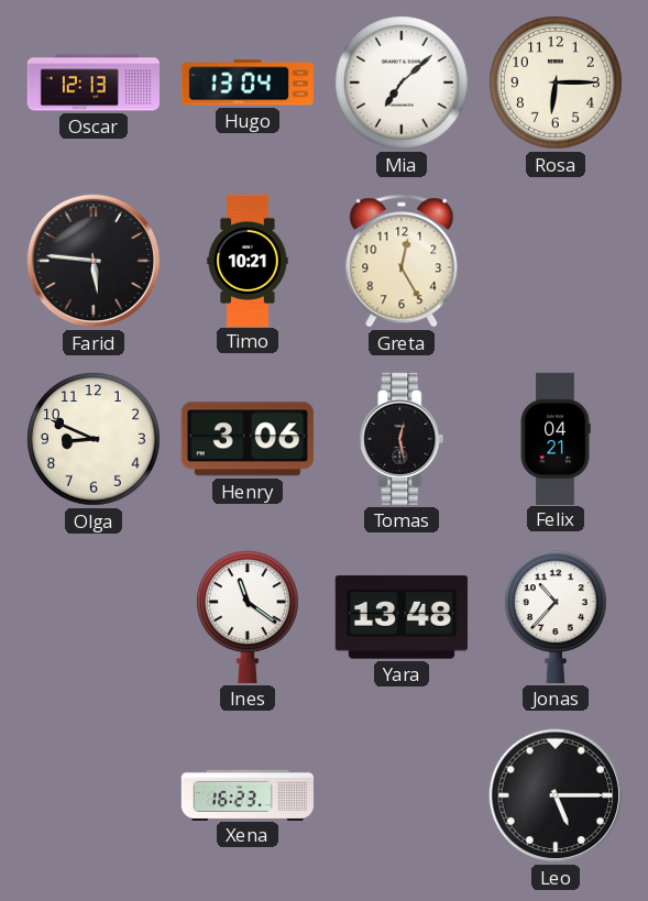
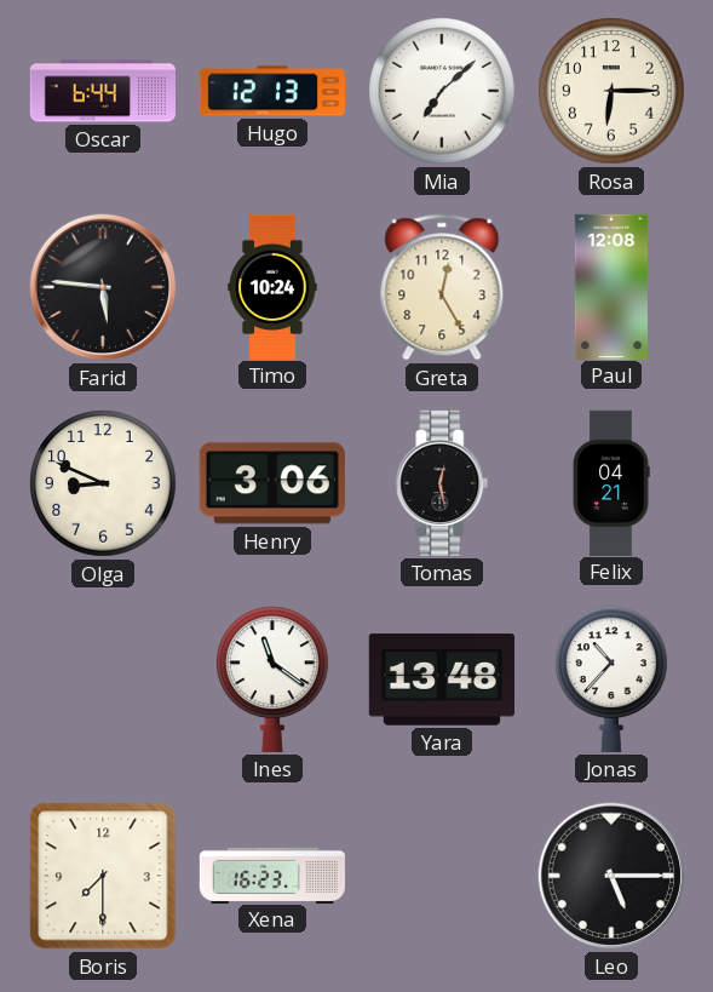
Oscar: 12:13 -> 6:44
Hugo: 13:04 -> 12:13
Timo: 10:21 -> 10:24
Paul: none -> 12:08
Boris: none -> 7:30
